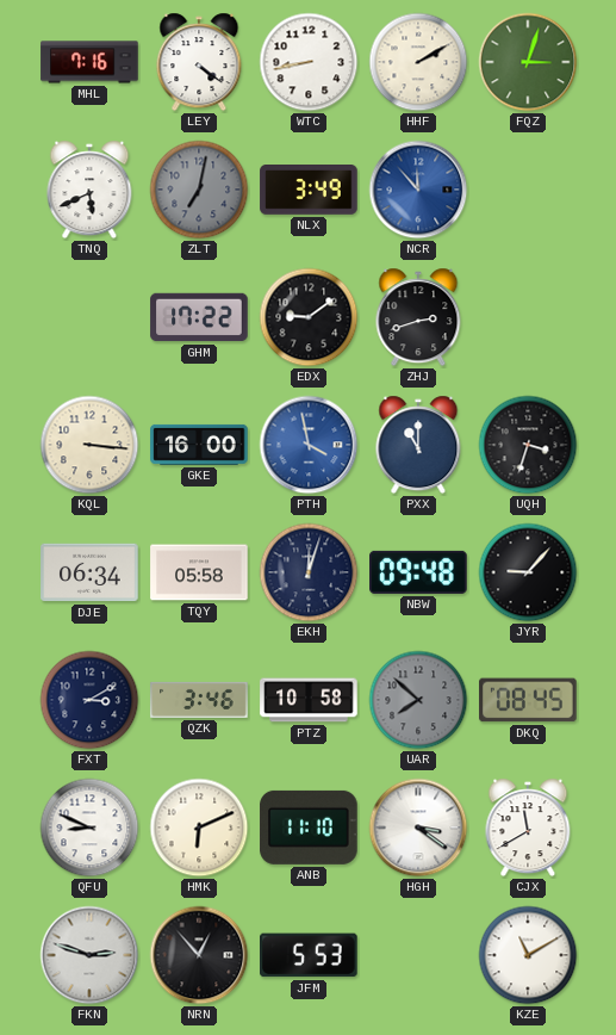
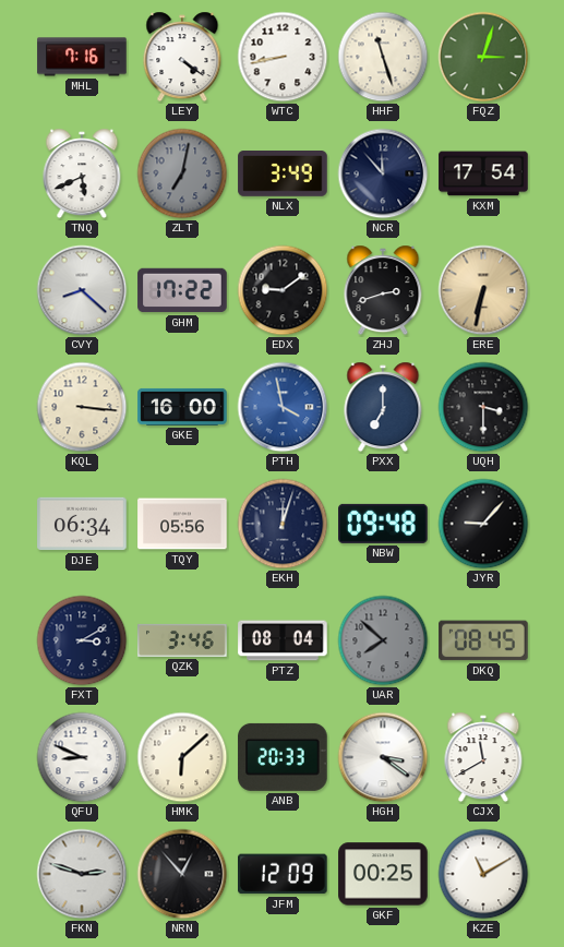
HHF: 2:10 -> 11:27
NCR dial: blue -> navy
KXM: none -> 17:54
CVY: none -> 8:22
ERE: none -> 6:32
PXX: 11:00 -> 7:00
UQH: 3:33 -> 3:30
TQY: 05:58 -> 05:56
PTZ: 10:58 -> 08:04
HMK: 6:11 -> 6:08
ANB: 11:10 -> 20:33
JFM: 5:53 -> 12:09
GKF: none -> 00:25
